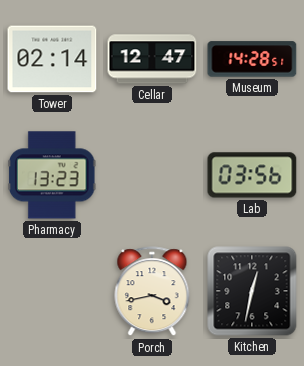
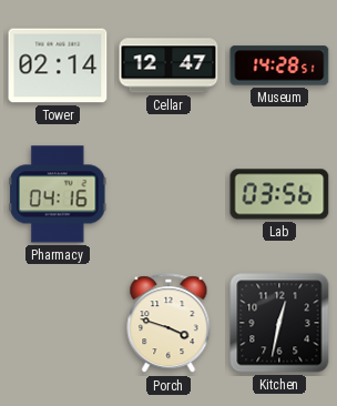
Pharmacy: 13:23 -> 04:16
Porch: 3:43 -> 3:48
